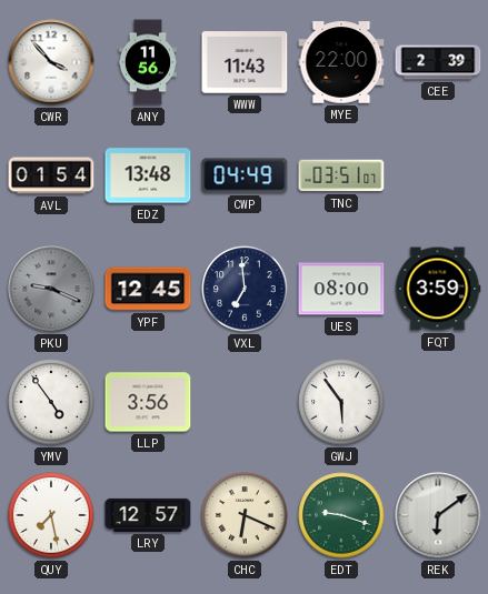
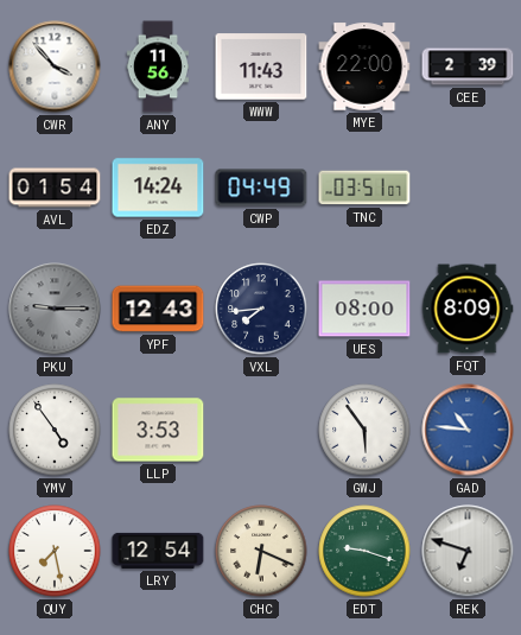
EDZ: 13:48 -> 14:24
PKU: 9:19 -> 9:15
YPF: 12:45 -> 12:43
VXL: 6:59 -> 7:44
FQT: 3:59 -> 8:09
LLP: 3:56 -> 3:53
GAD: none -> 10:46
LRY: 12:57 -> 12:54
REK: 6:09 -> 6:48
